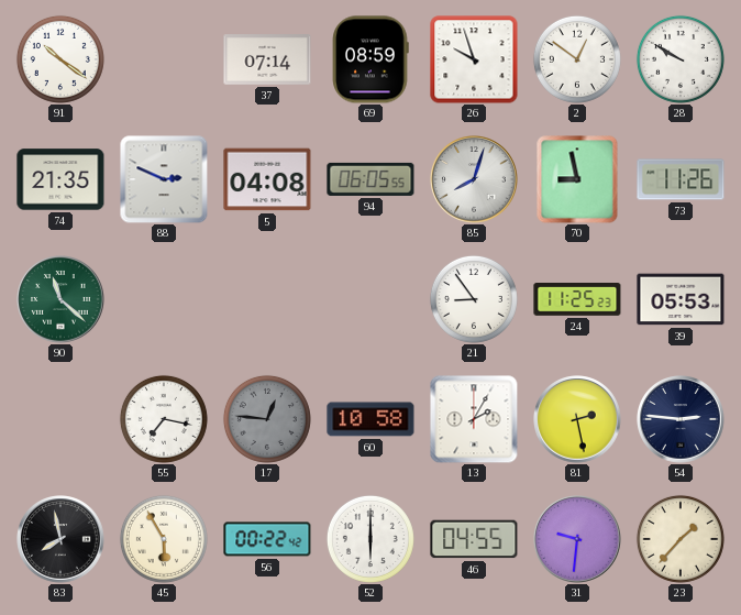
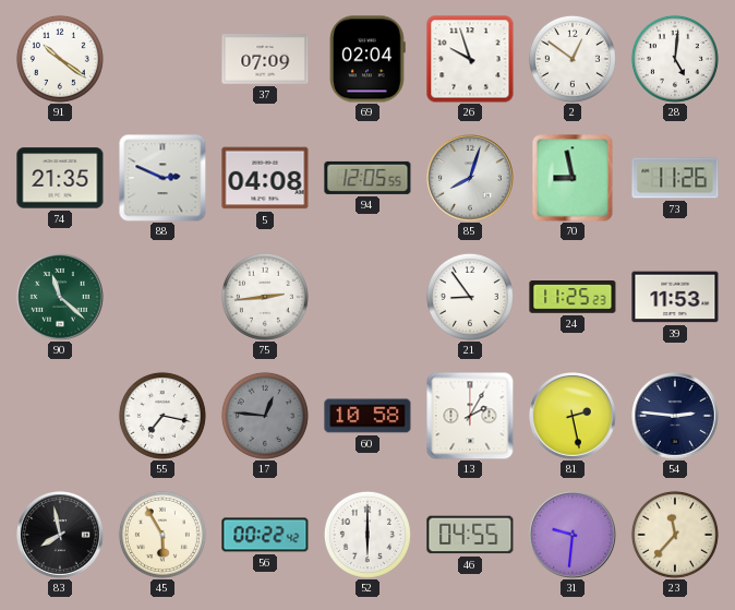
37: 07:14 -> 07:09
69: 08:59 -> 02:04
28: 9:50 -> 5:01
94: 06:05 -> 12:05
75: none -> 2:44
39: 05:53 -> 11:53
23: 1:37 -> 11:37
